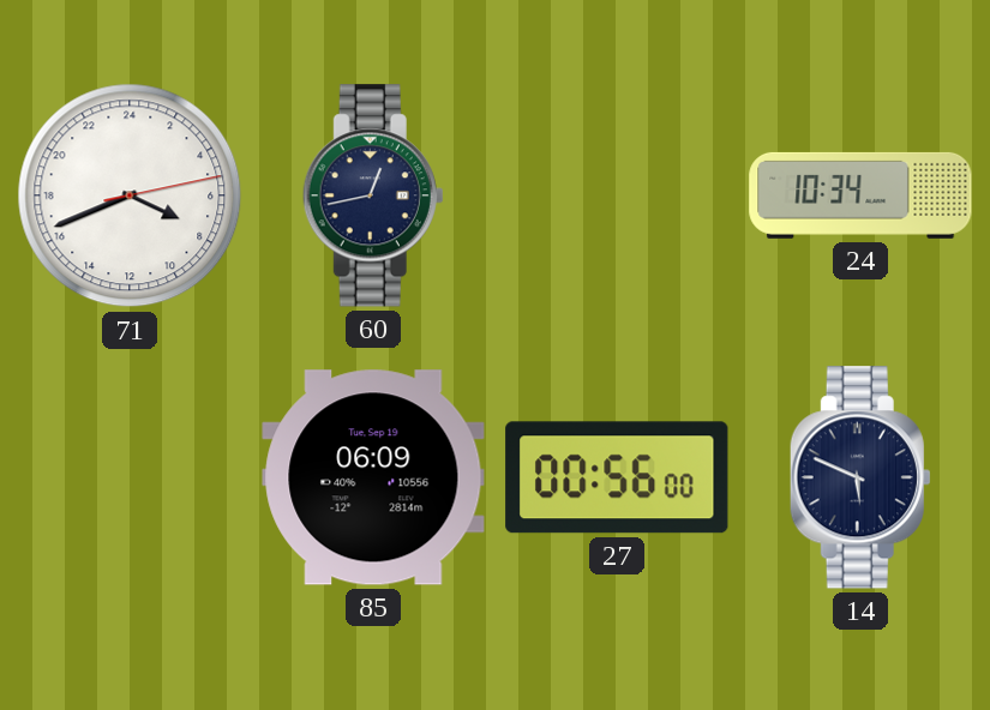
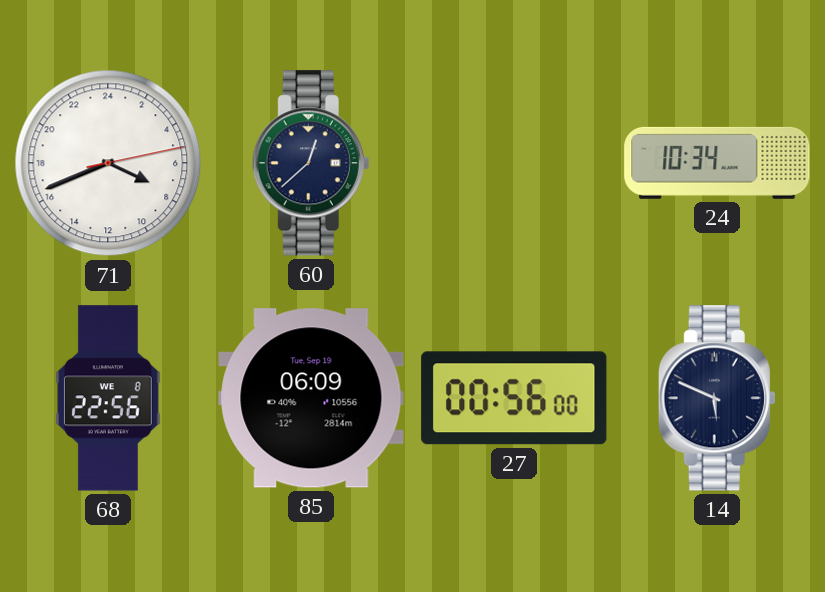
60: 12:43 -> 12:38
68: none -> 22:56
